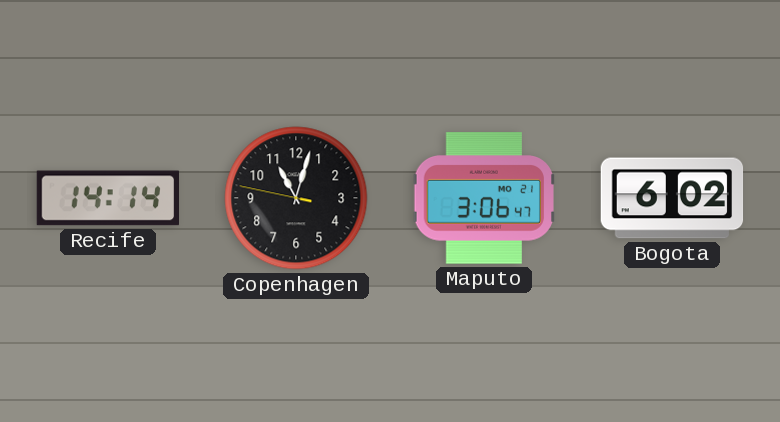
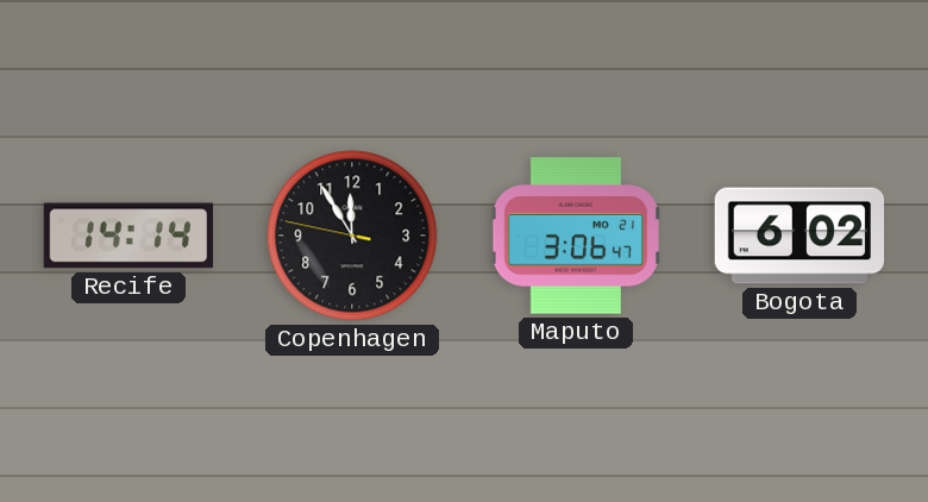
Copenhagen: 11:02 -> 11:54
